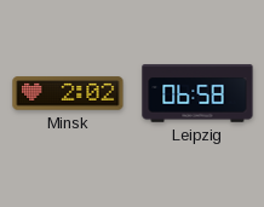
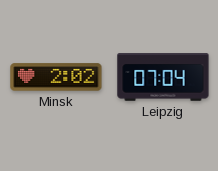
Leipzig: 06:58 -> 07:04
